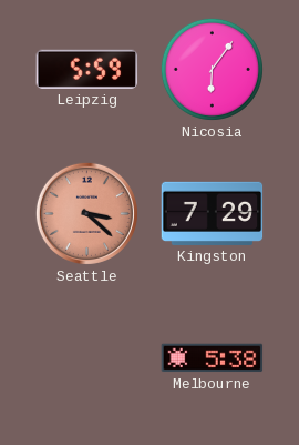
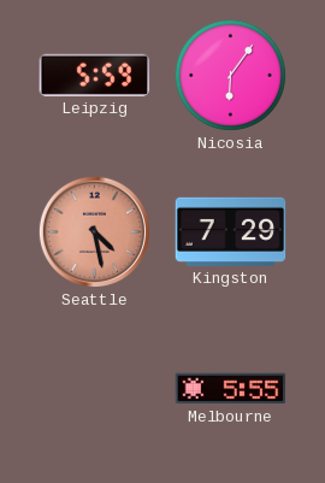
Seattle: 3:22 -> 4:28
Melbourne: 5:38 -> 5:55
